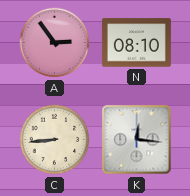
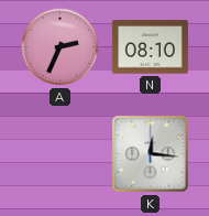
A: 2:54 -> 2:34
C: 8:44 -> none
